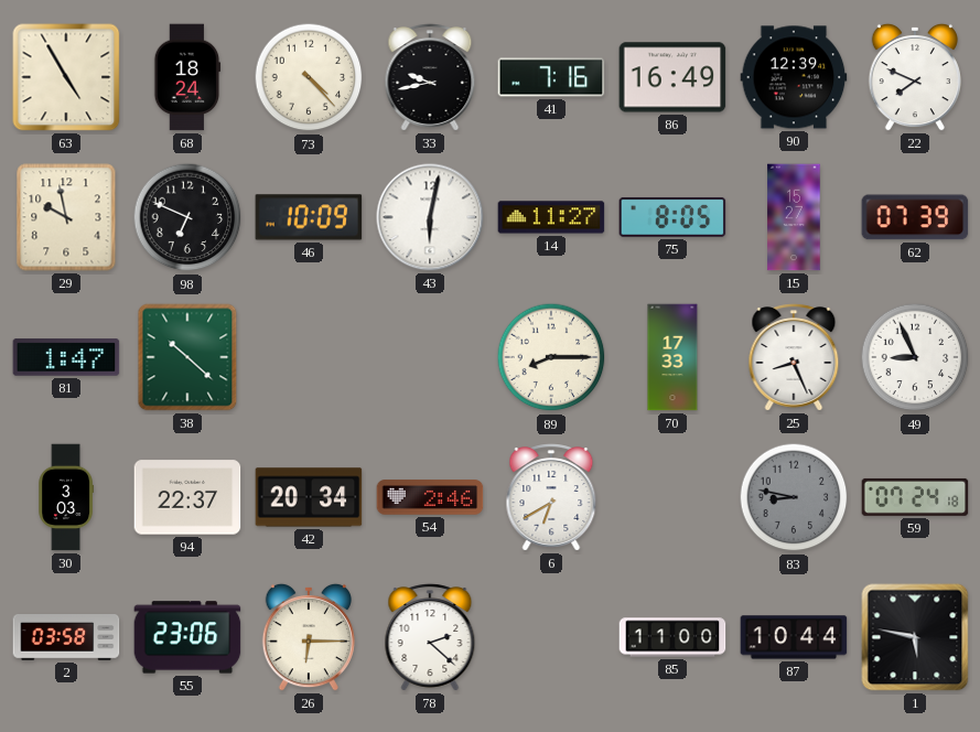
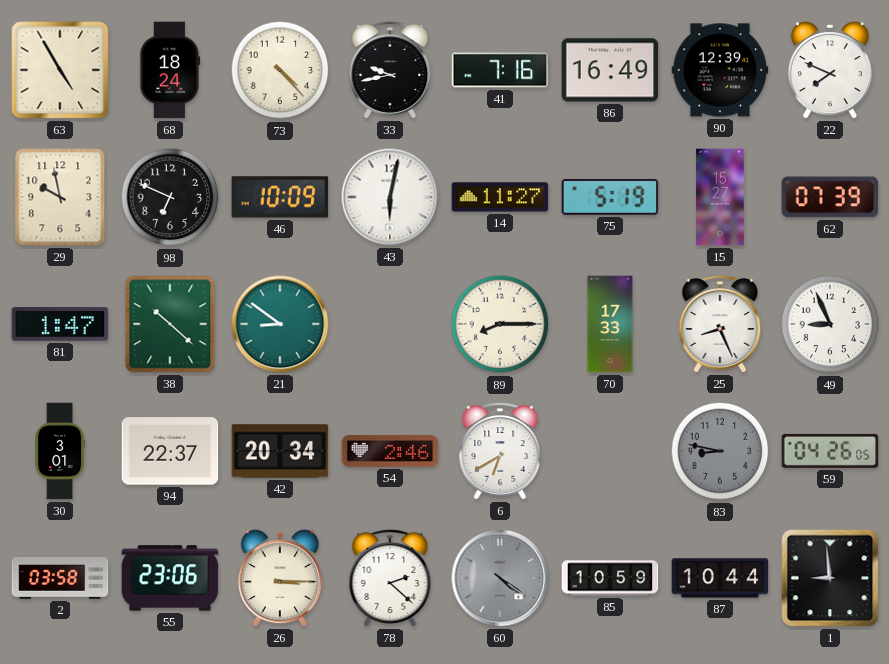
75: 8:05 -> 5:19
21: none -> 8:51
30: 3:03 -> 3:01
59: 07:24 -> 04:26
26: 6:15 -> 3:15
60: none -> 4:21
85: 11:00 -> 10:59
1: 5:47 -> 8:59
